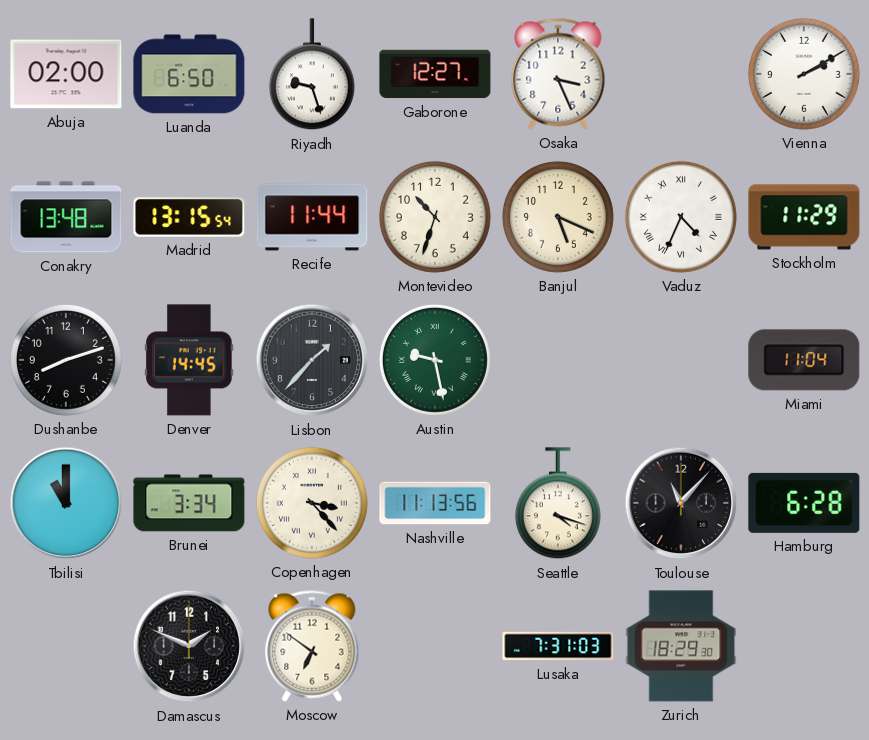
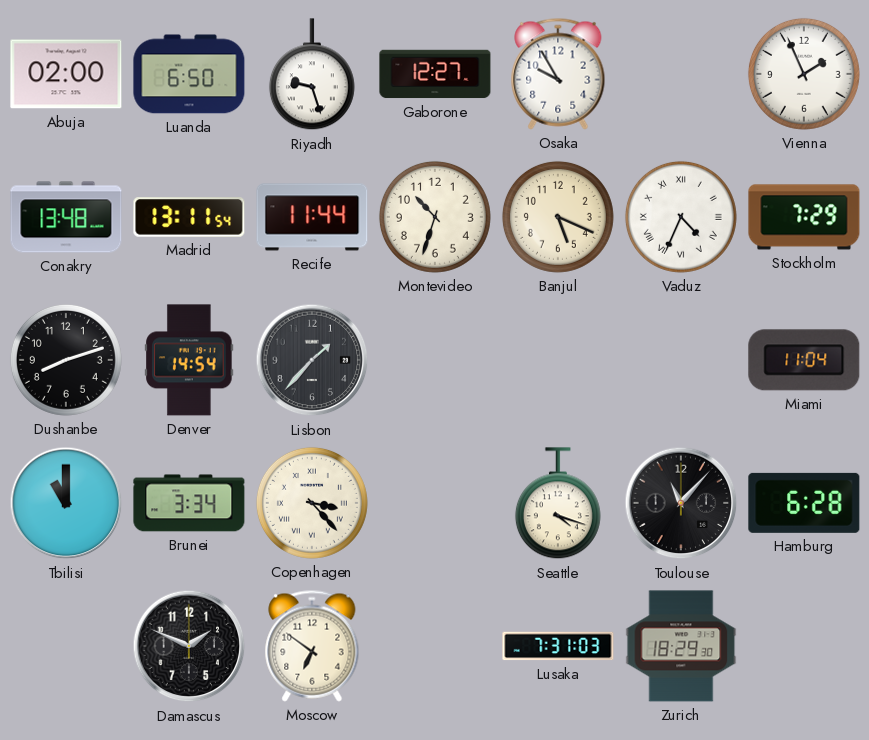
Osaka: 3:26 -> 9:55
Vienna: 2:10 -> 1:56
Madrid: 13:15 -> 13:11
Stockholm: 11:29 -> 7:29
Denver: 14:45 -> 14:54
Austin: 9:28 -> none
Nashville: 11:13 -> none
